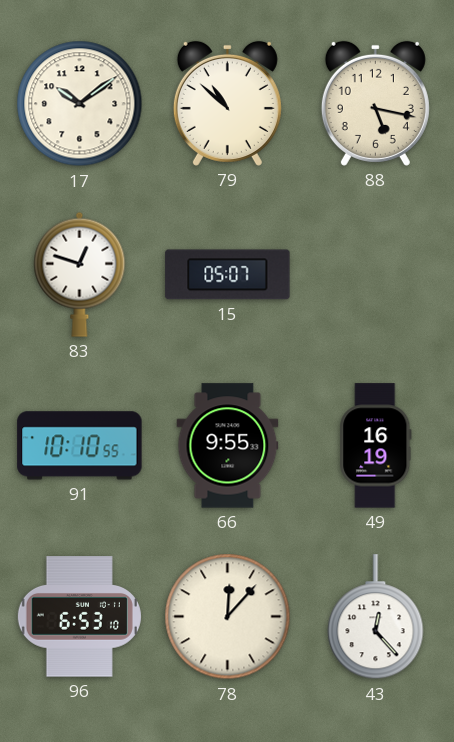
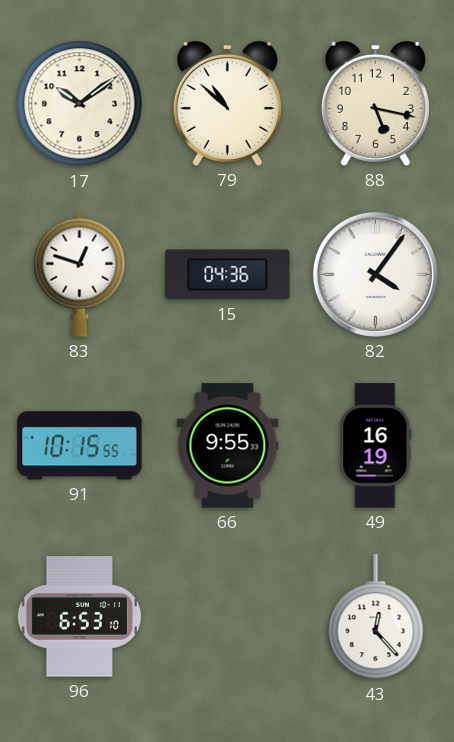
15: 05:07 -> 04:36
82: none -> 4:06
91: 10:10 -> 10:15
78: 12:07 -> none
